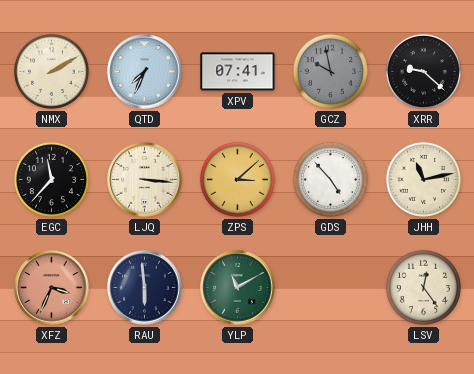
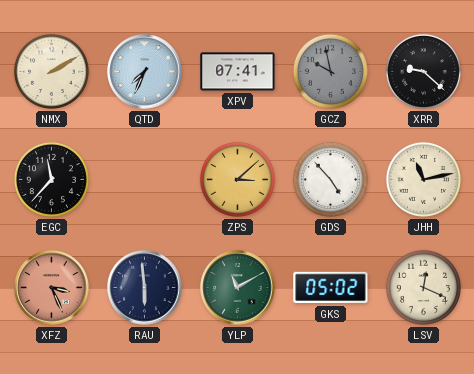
LJQ: 3:16 -> none
XFZ: 3:34 -> 3:26
GKS: none -> 05:02
LSV: 12:24 -> 12:19
